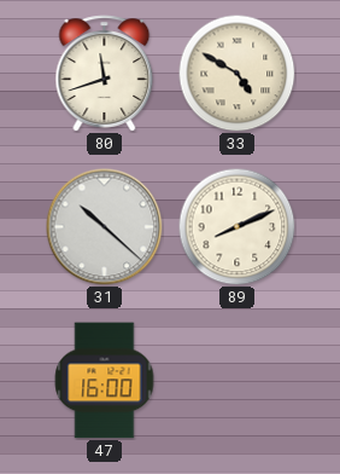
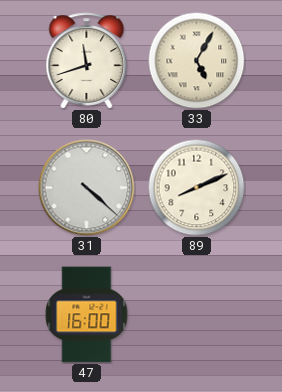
33: 4:50 -> 5:05
31: 10:22 -> 4:22
